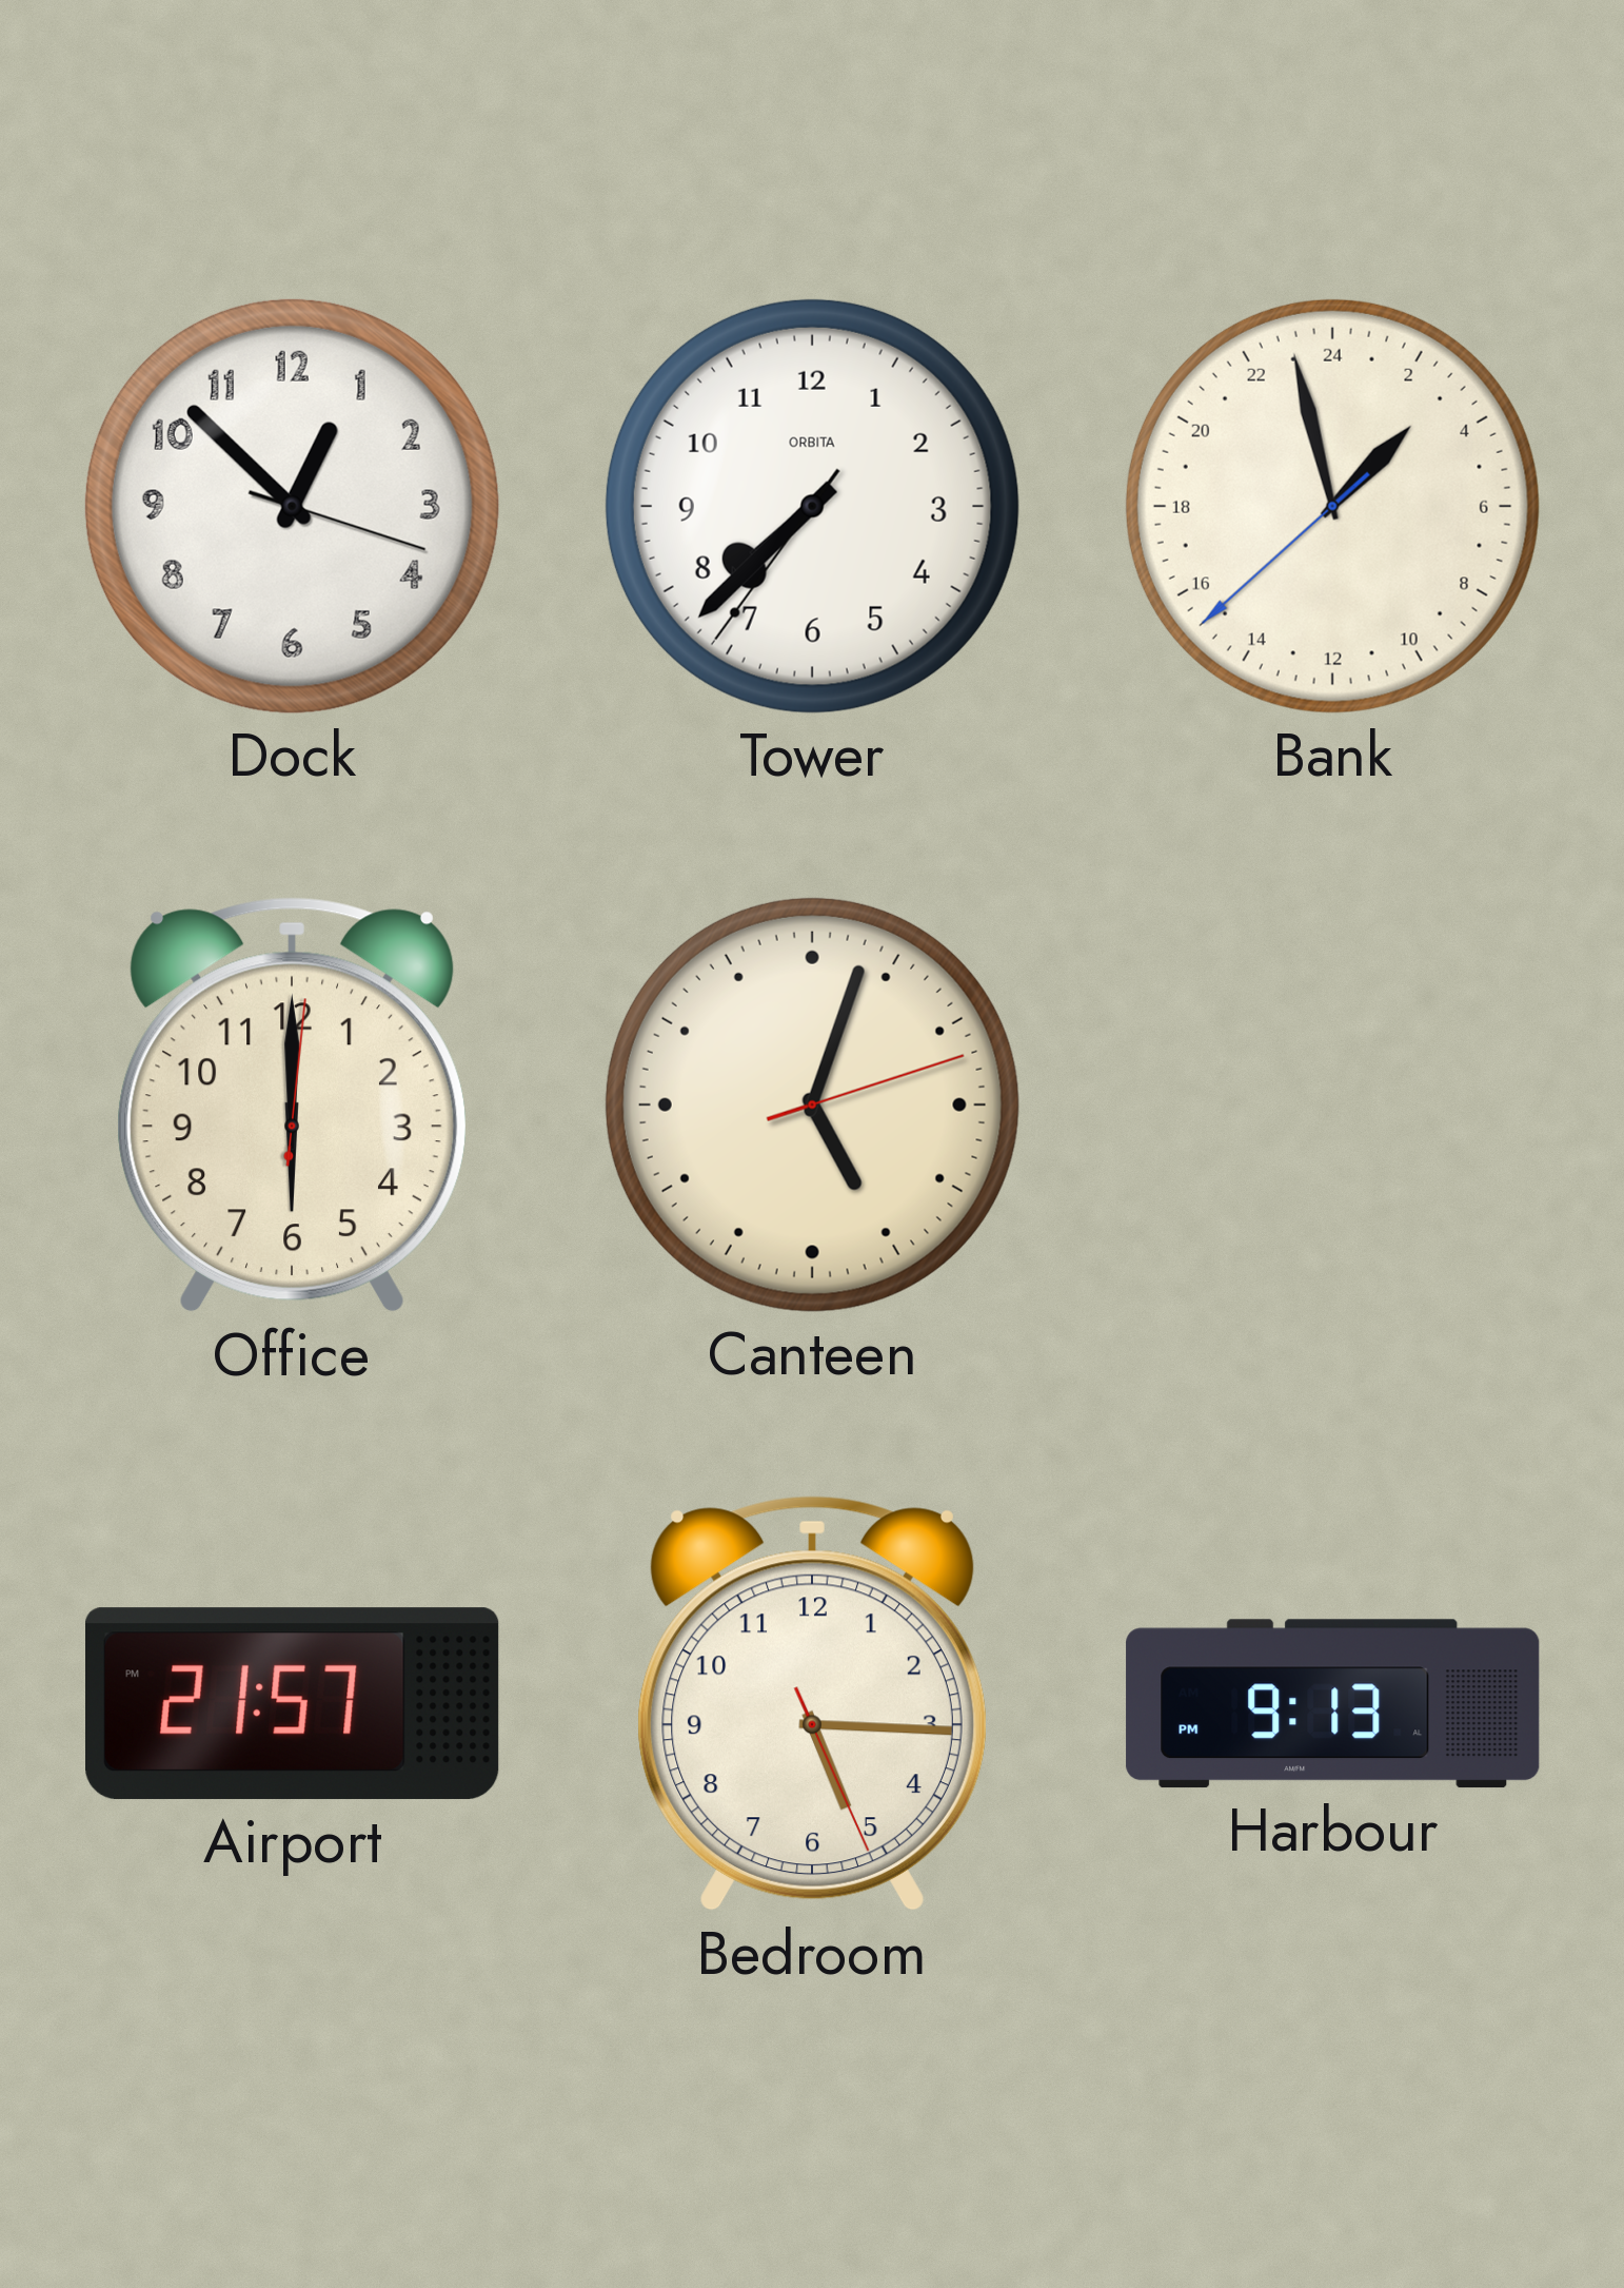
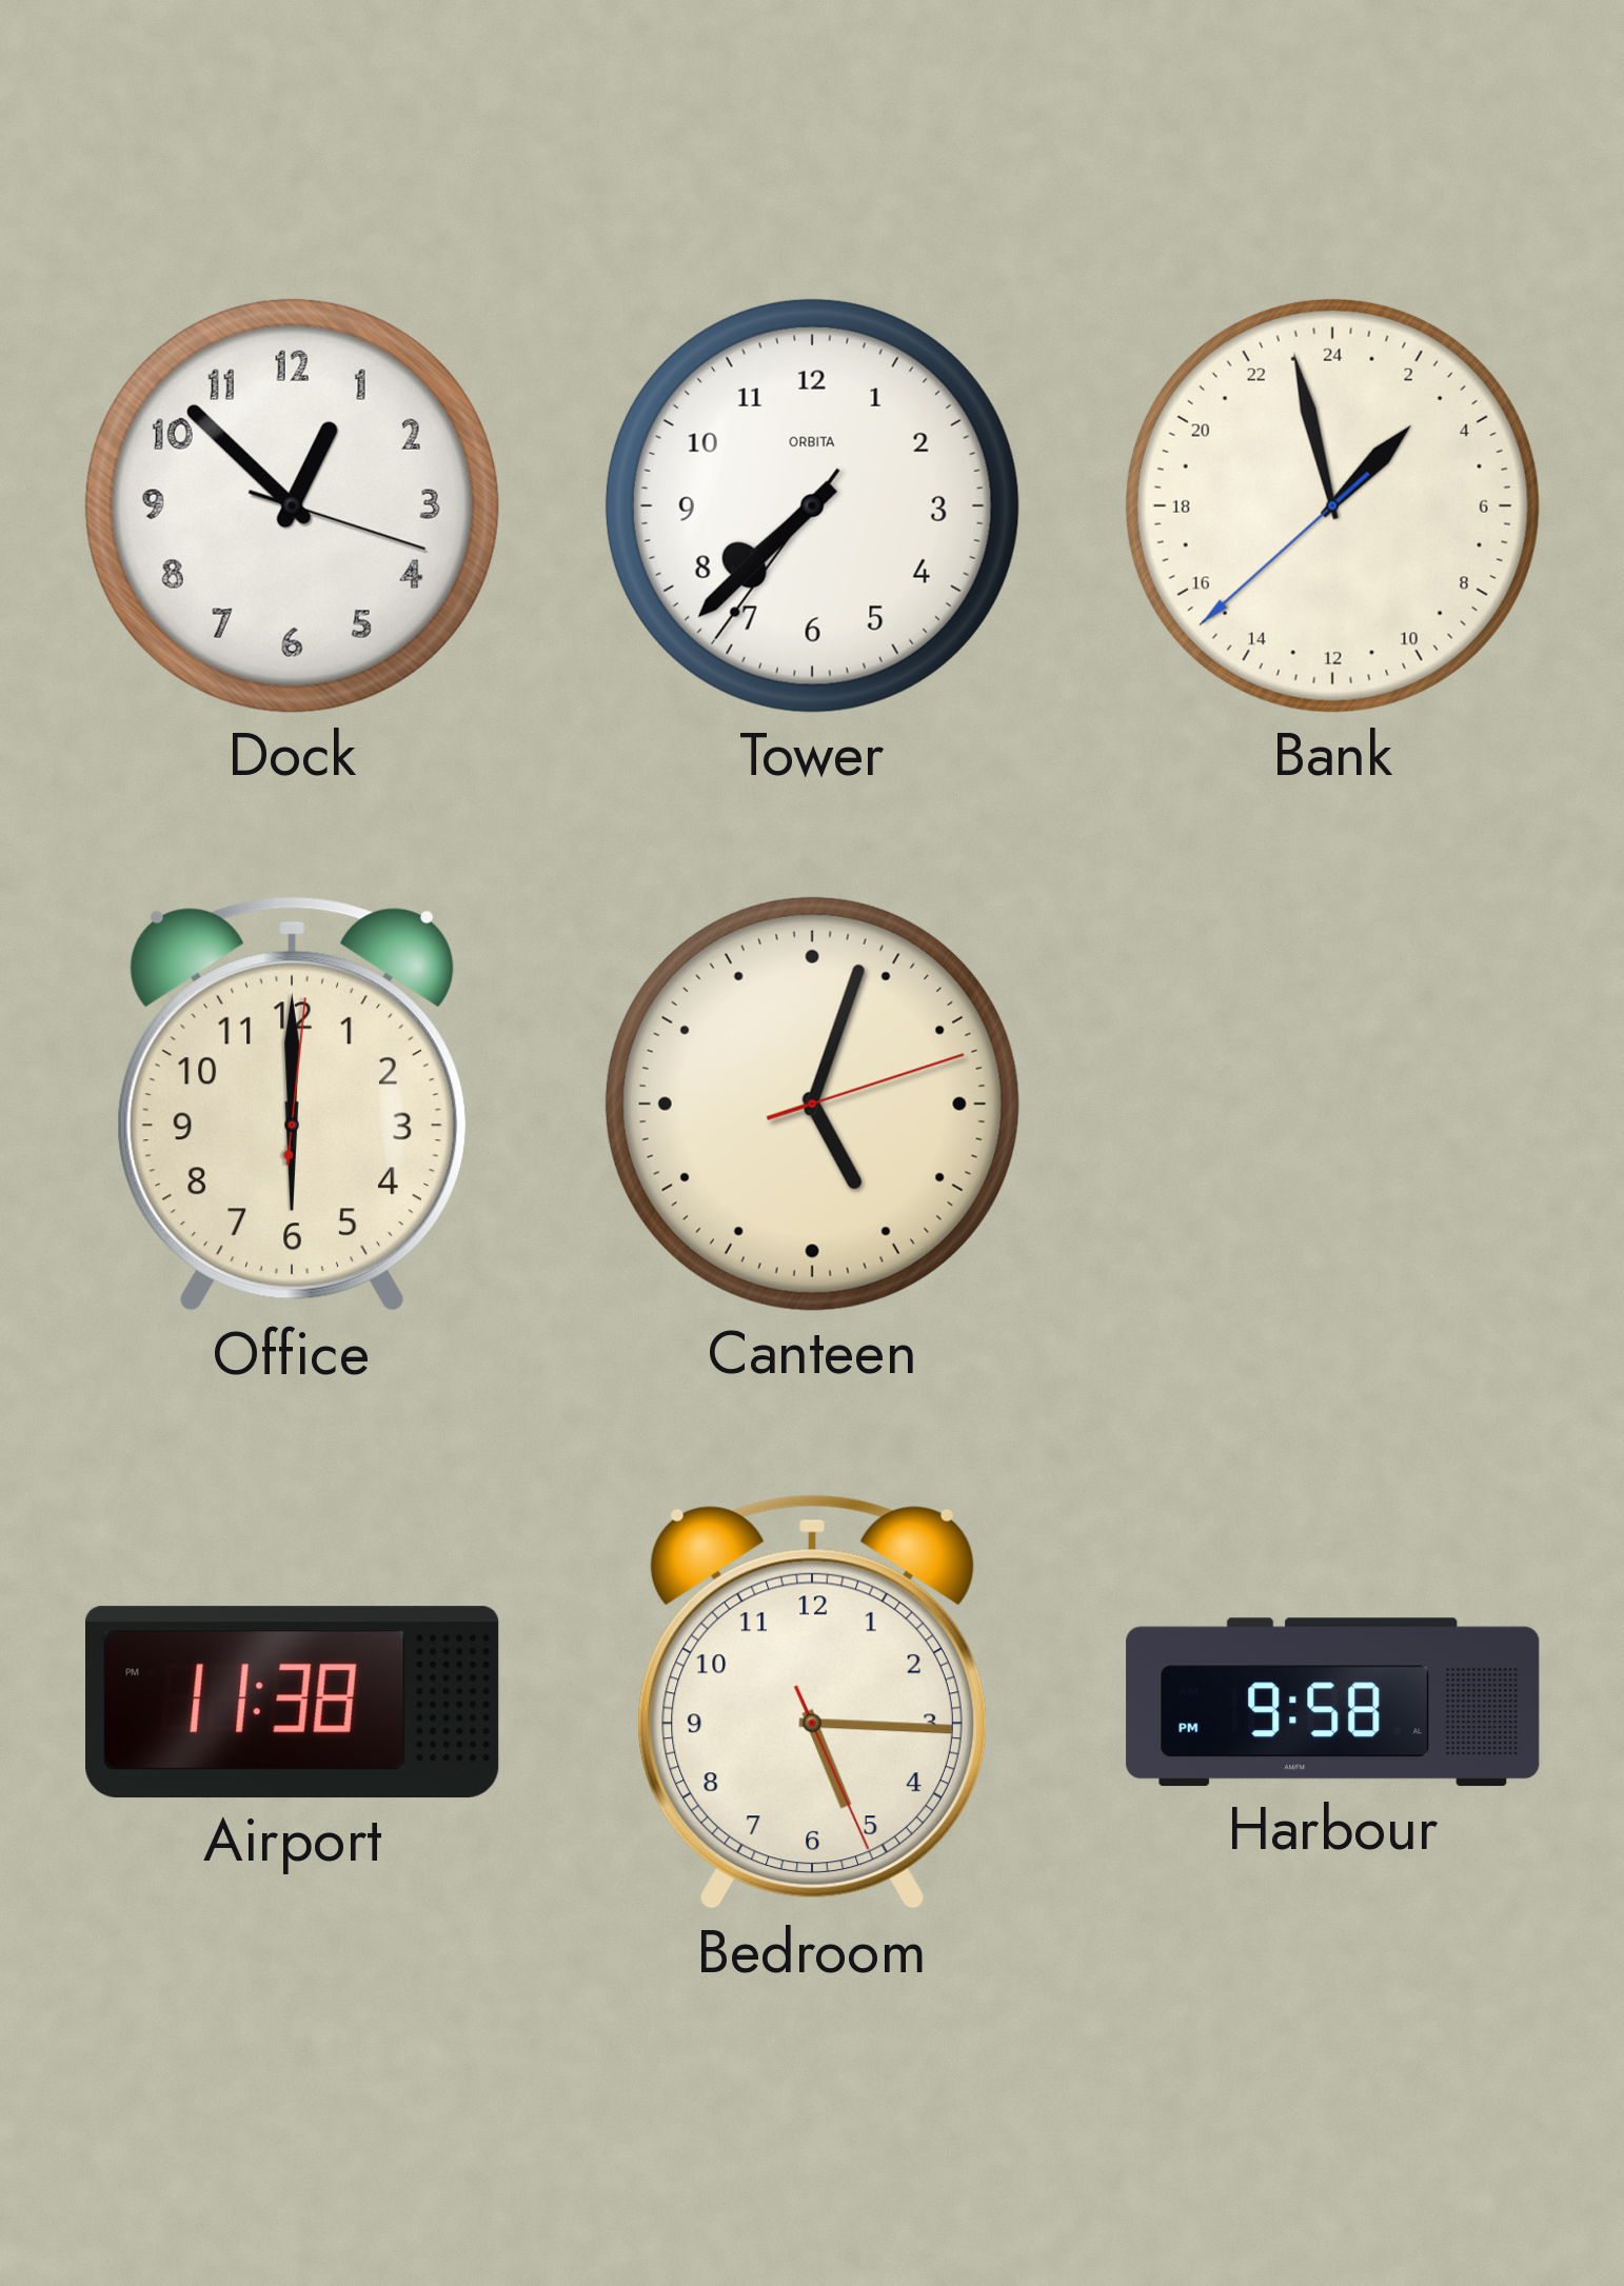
Airport: 21:57 -> 11:38
Harbour: 9:13 -> 9:58
